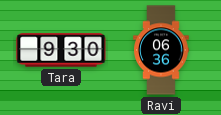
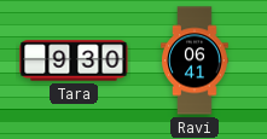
Ravi: 06:36 -> 06:41
